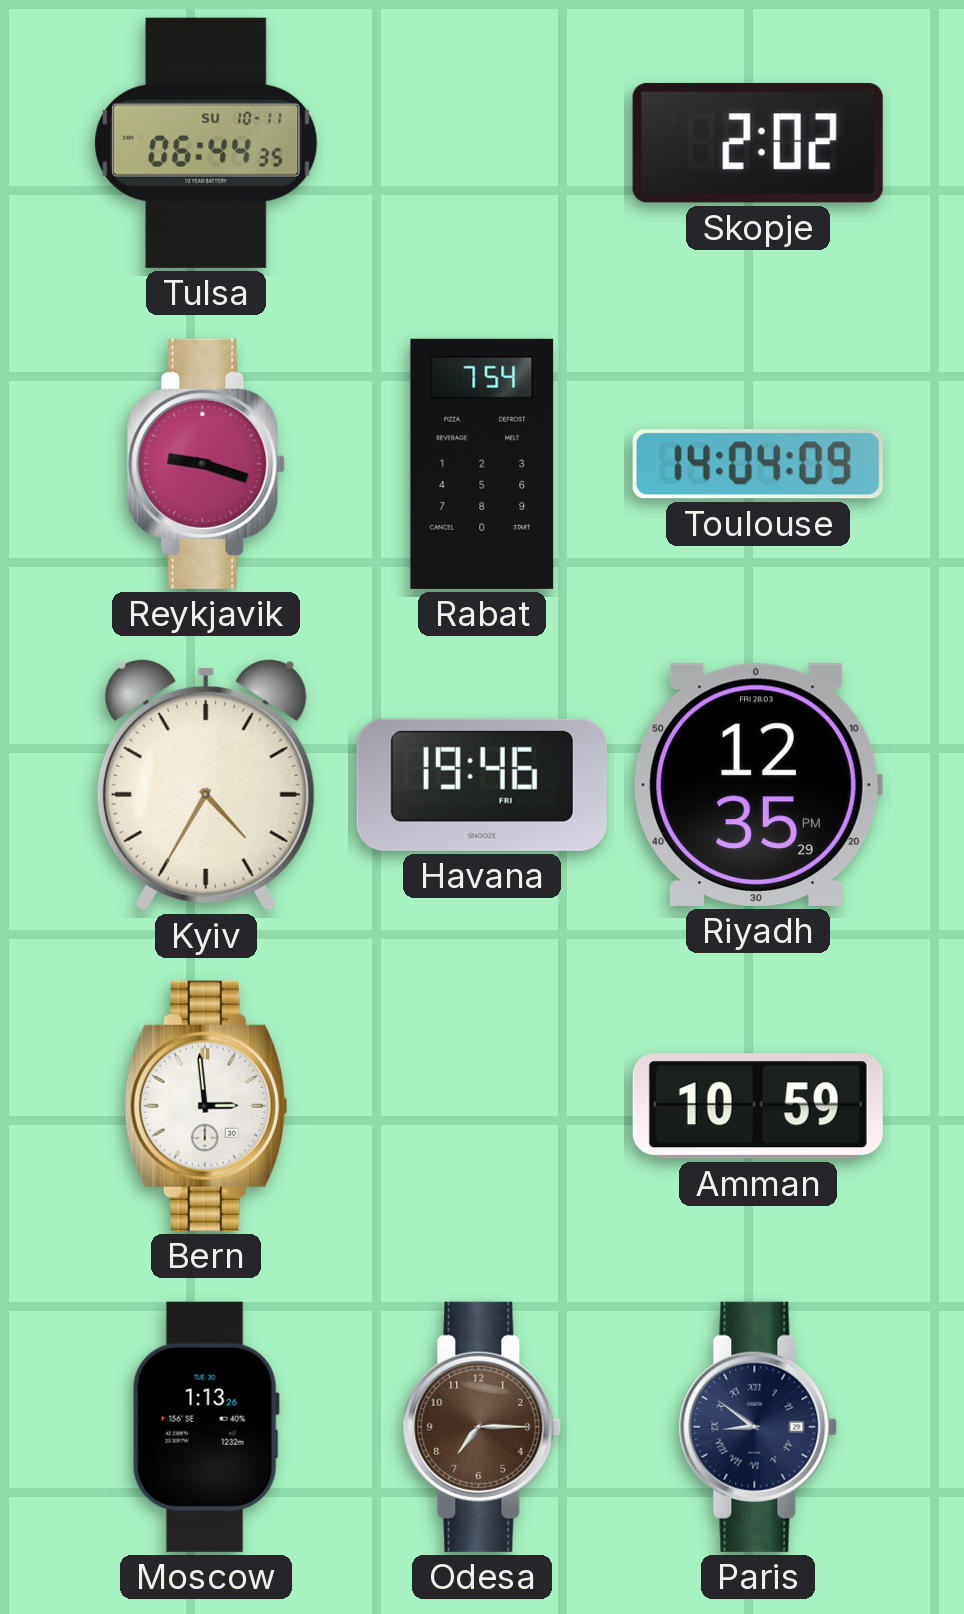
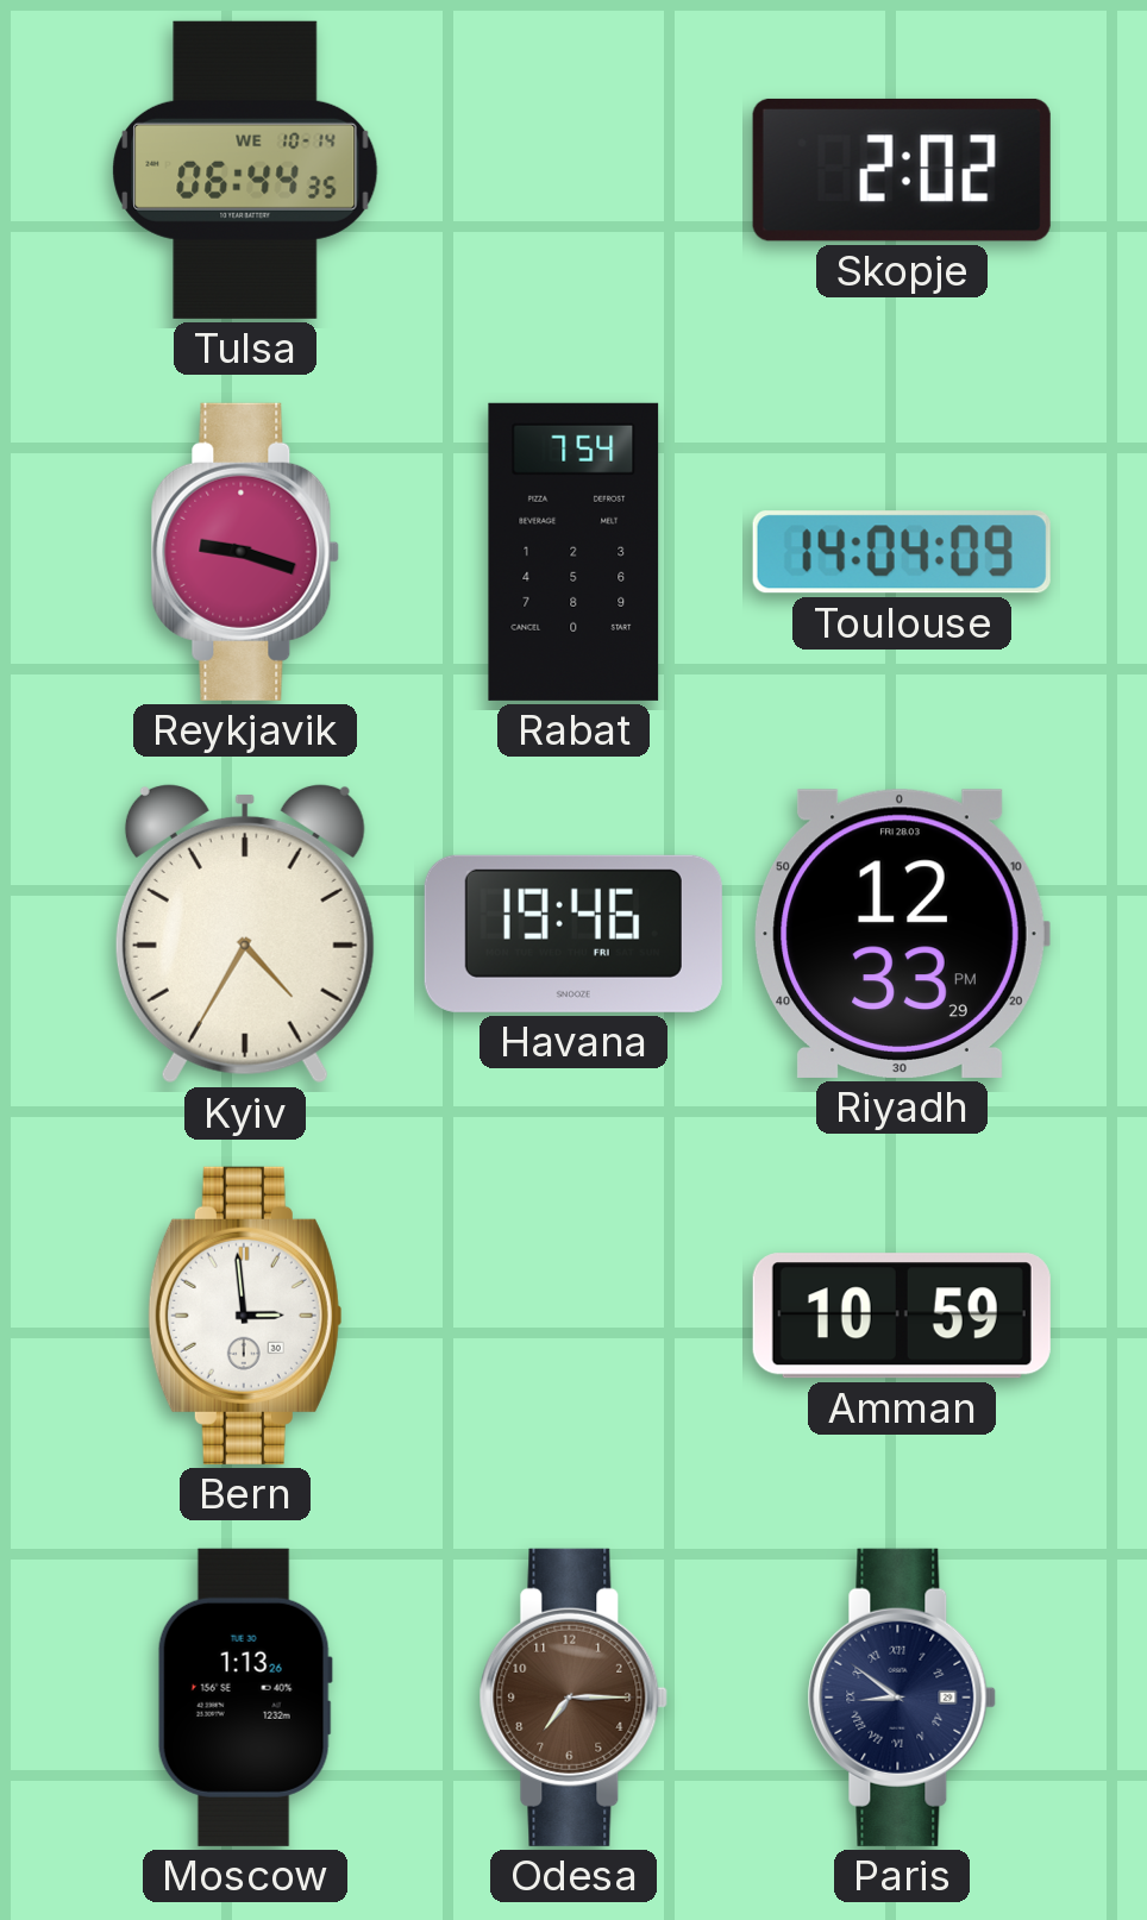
Tulsa date: SU 10-11 -> WE 10-14
Riyadh: 12:35 -> 12:33
